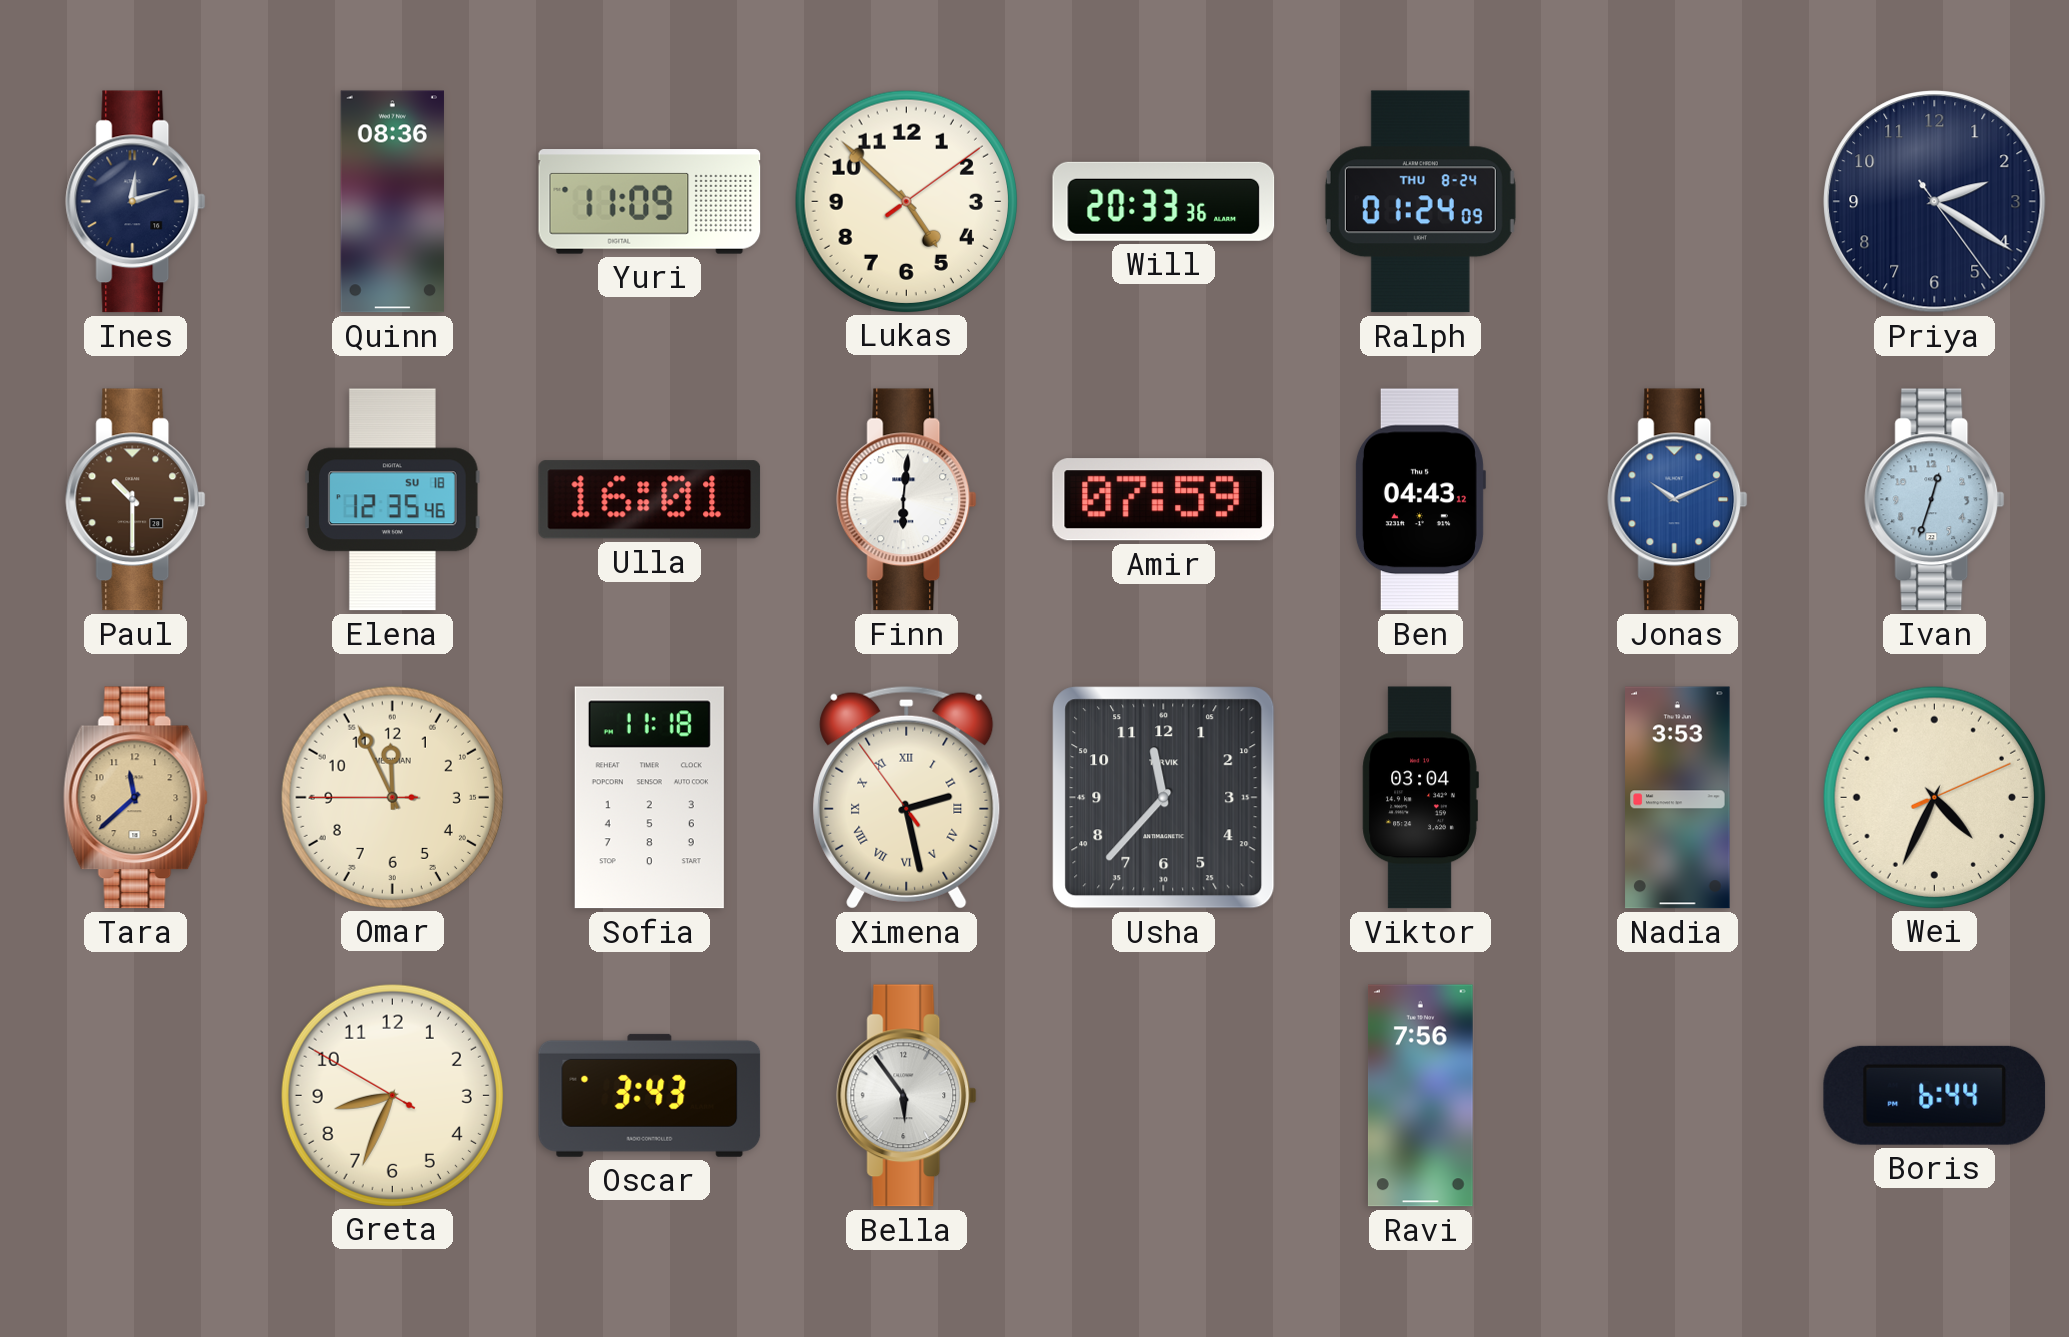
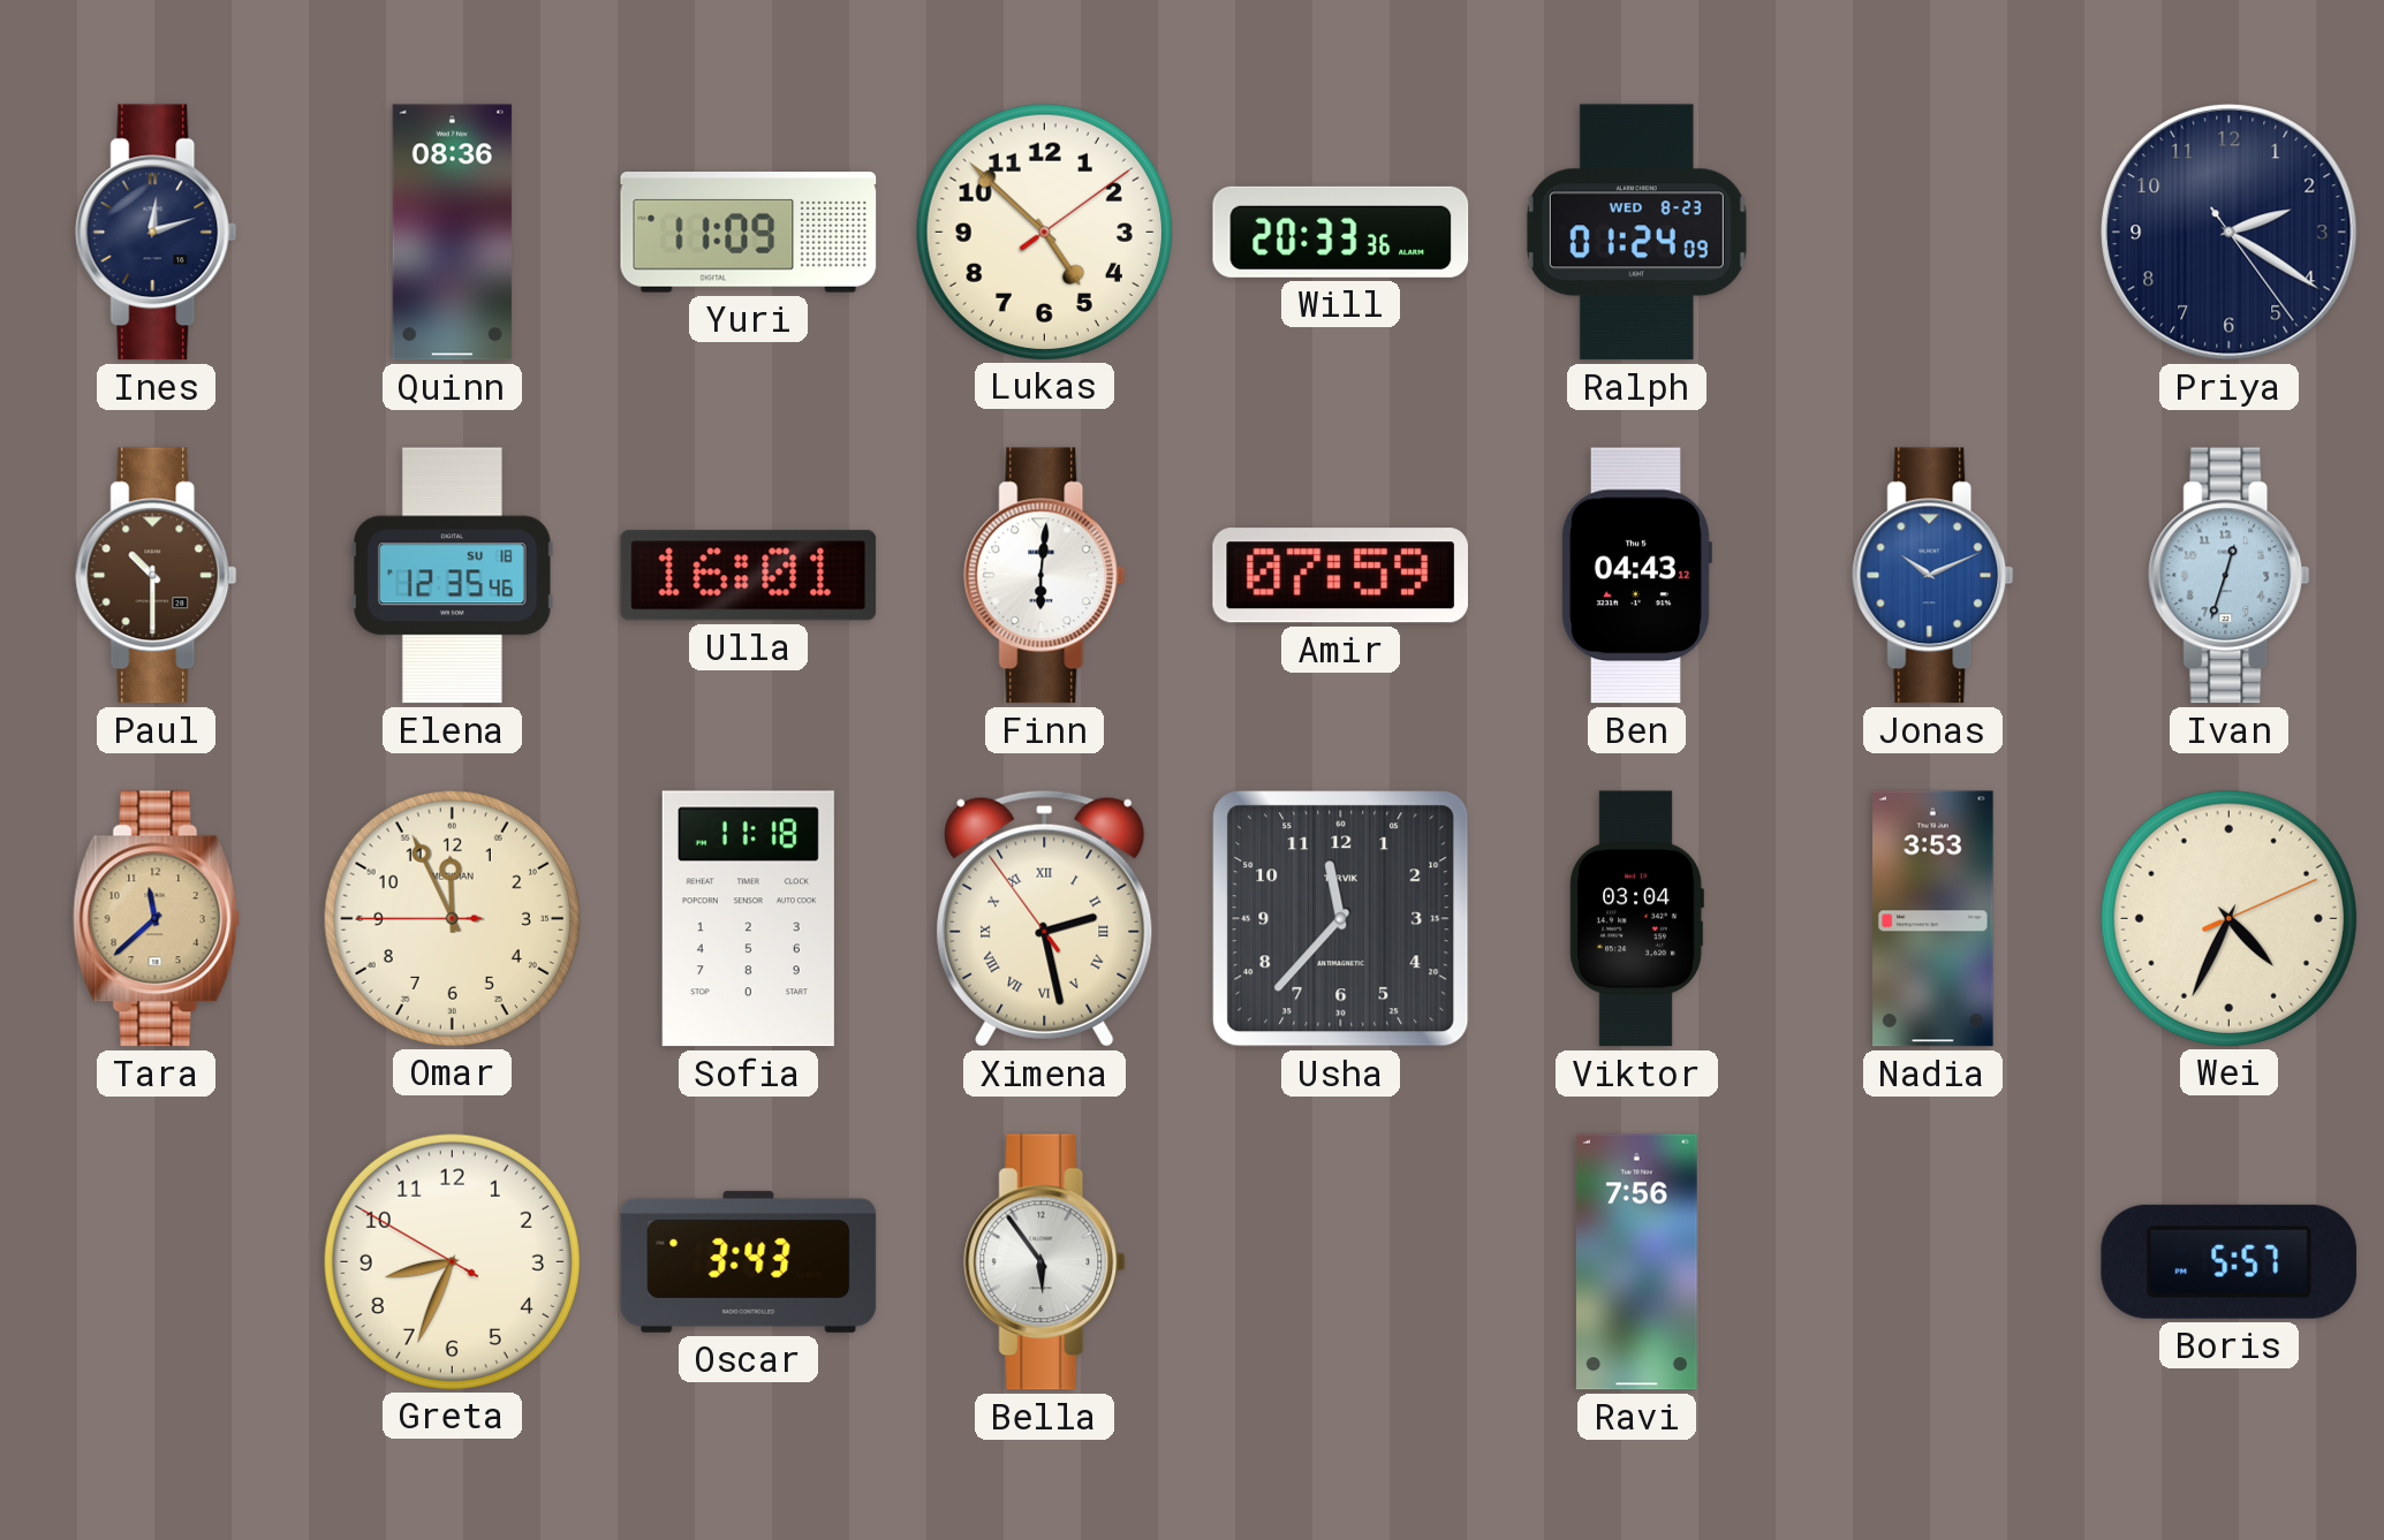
Ralph date: THU 8-24 -> WED 8-23
Boris: 6:44 -> 5:57
